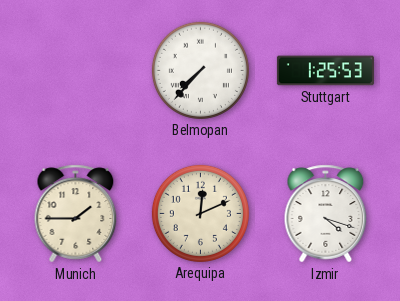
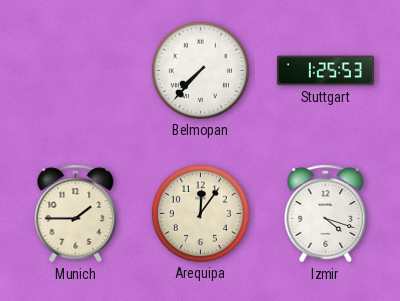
Arequipa: 12:11 -> 12:06
